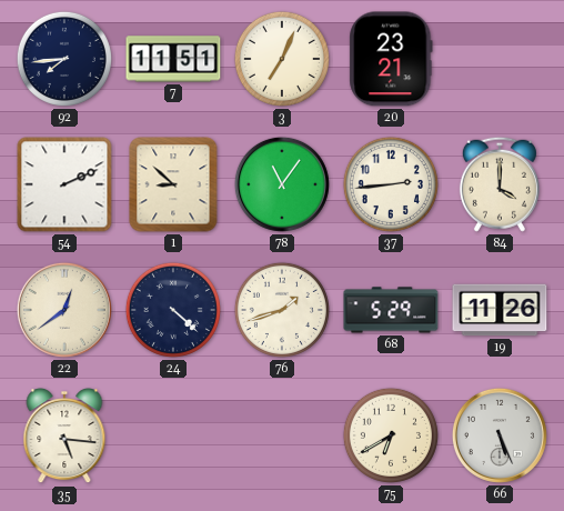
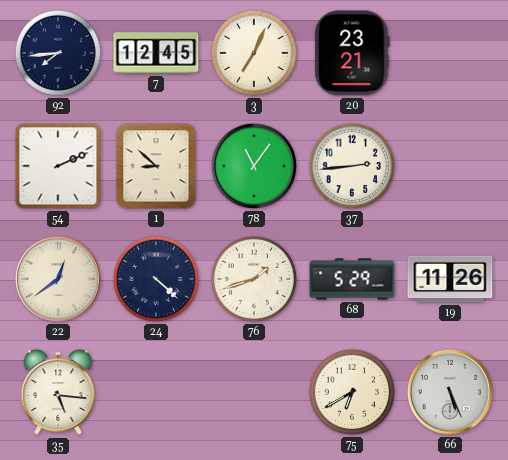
7: 11:51 -> 12:45
84: 4:00 -> none
